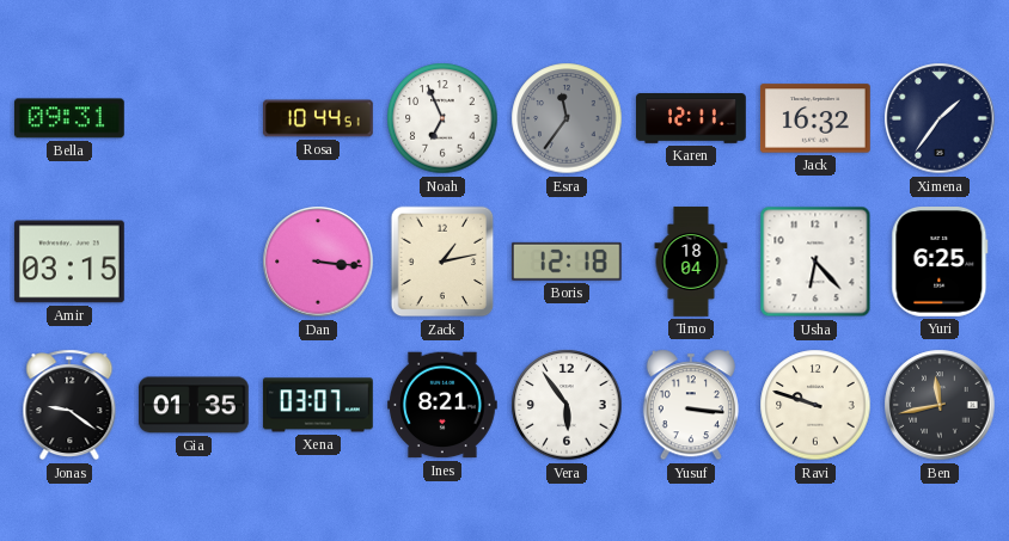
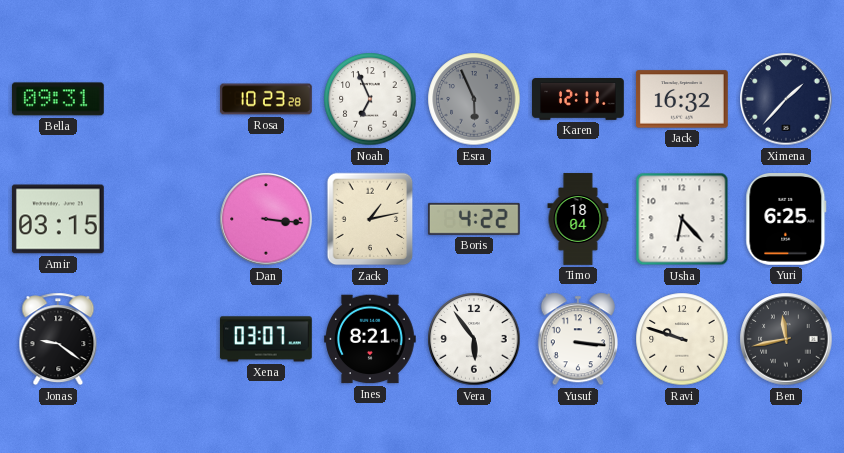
Rosa: 10:44 -> 10:23
Esra: 11:36 -> 5:56
Ximena: 1:36 -> 1:37
Boris: 12:18 -> 4:22
Gia: 01:35 -> none
